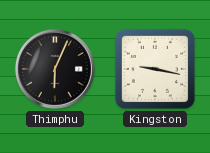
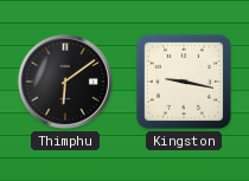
Thimphu: 6:04 -> 6:09
